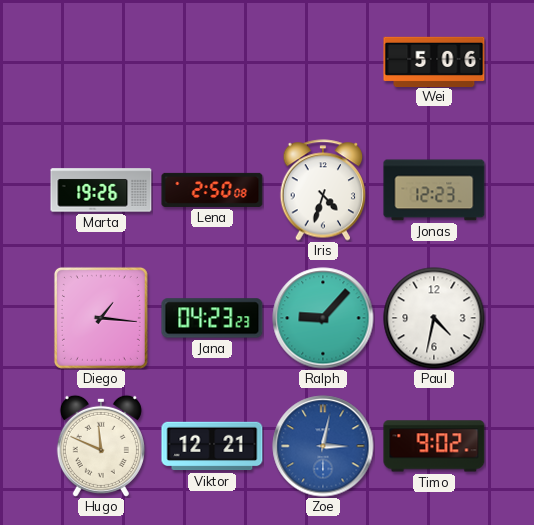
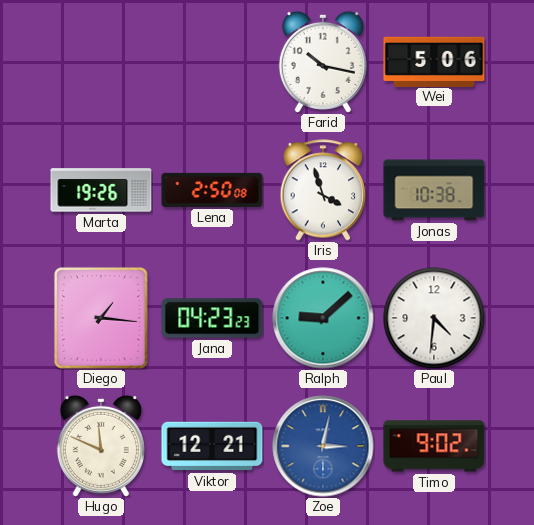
Farid: none -> 10:17
Iris: 4:33 -> 3:57
Jonas: 12:23 -> 10:38
Ralph: 9:07 -> 9:08
Paul: 4:32 -> 4:31
